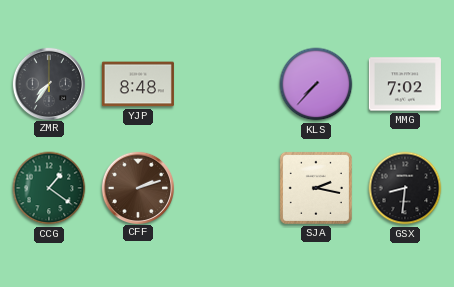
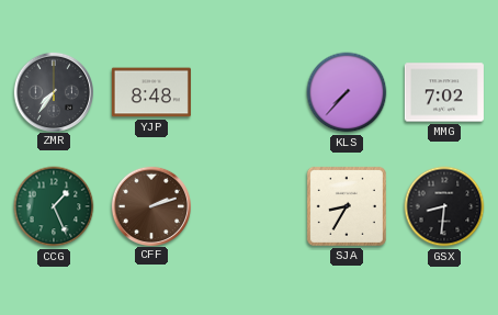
CCG: 1:21 -> 1:26
SJA: 2:17 -> 8:35
